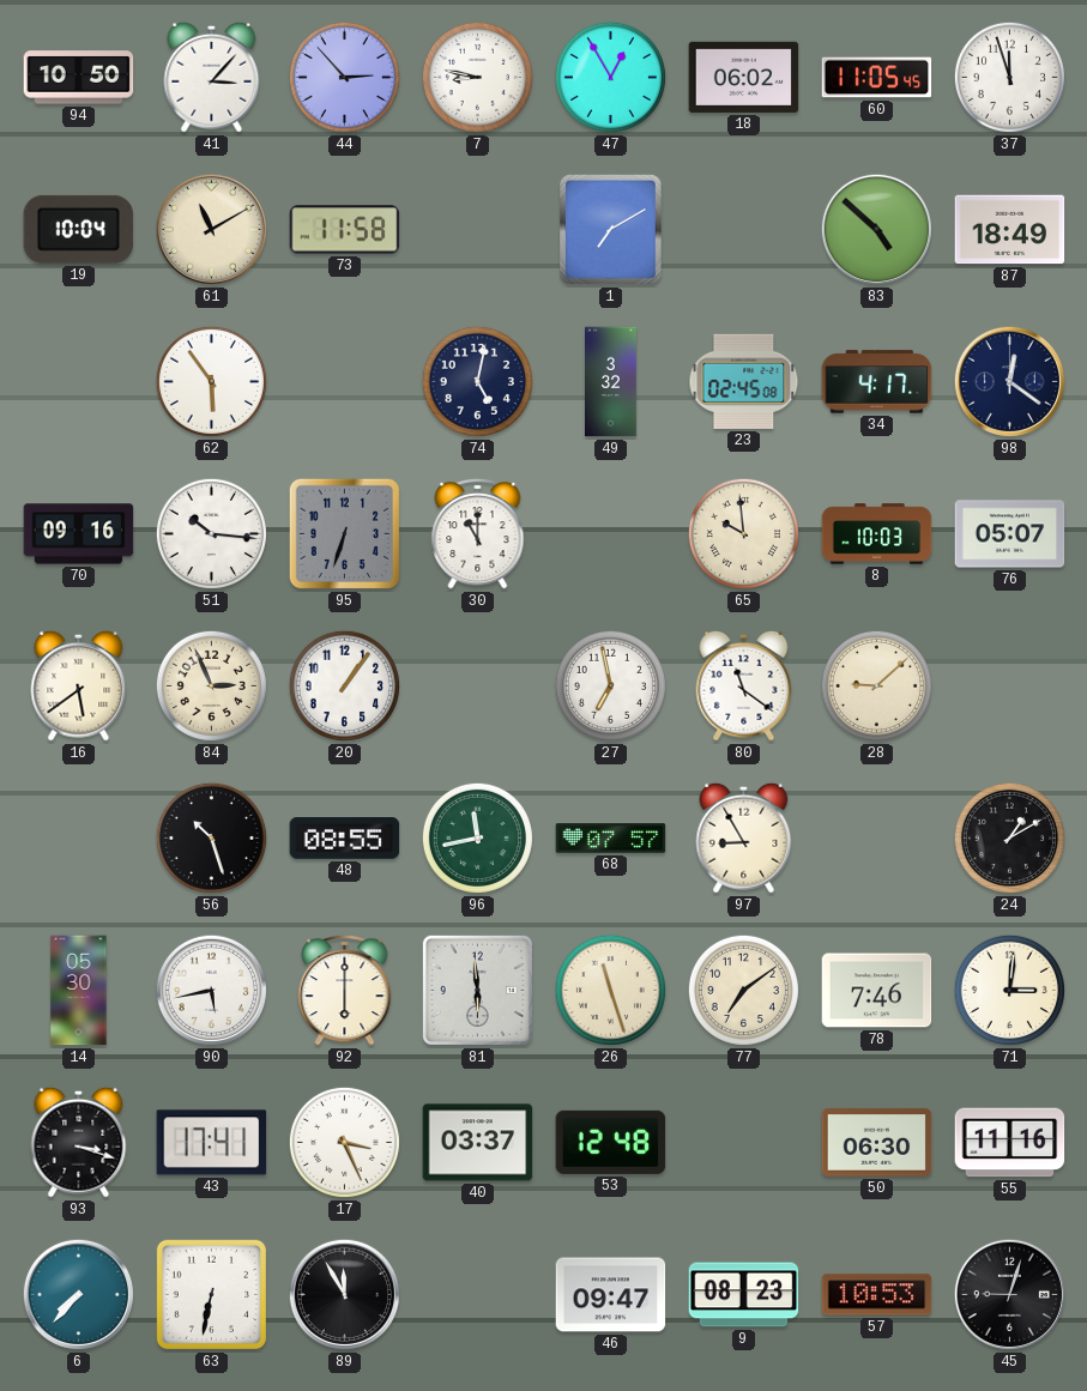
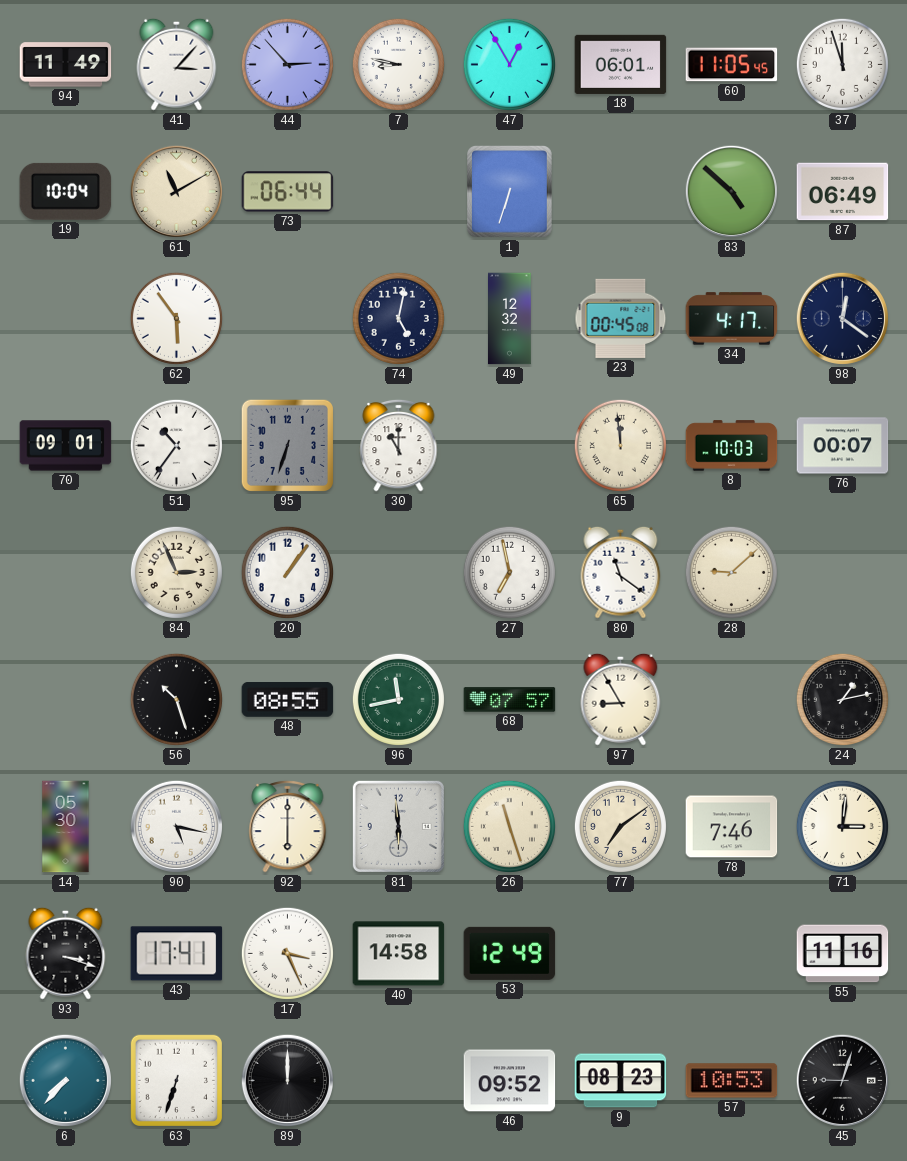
94: 10:50 -> 11:49
18: 06:02 -> 06:01
73: 11:58 -> 06:44
1: 7:10 -> 6:33
87: 18:49 -> 06:49
49: 3:32 -> 12:32
23: 02:45 -> 00:45
70: 09:16 -> 09:01
51: 10:16 -> 10:36
65: 9:59 -> 11:59
76: 05:07 -> 00:07
16: 5:39 -> none
24: 1:10 -> 1:13
90: 5:43 -> 5:17
40: 03:37 -> 14:58
53: 12:48 -> 12:49
50: 06:30 -> none
63: 6:32 -> 6:33
89: 11:55 -> 12:00
46: 09:47 -> 09:52
